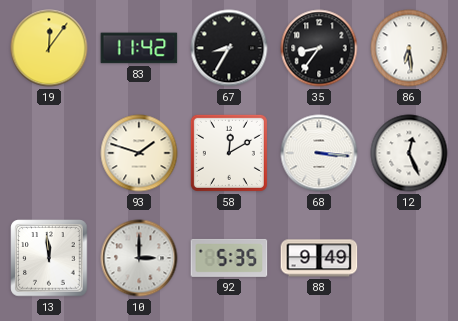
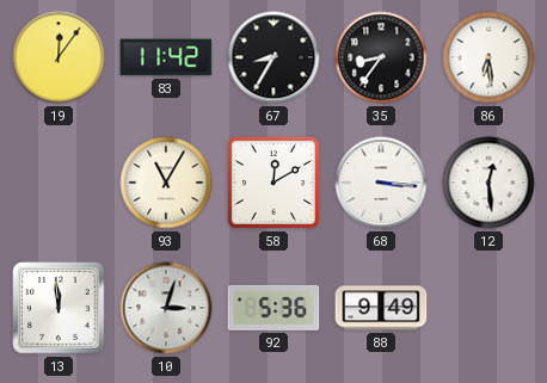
93: 1:48 -> 11:05
12: 12:26 -> 12:29
10: 3:00 -> 3:03
92: 5:35 -> 5:36
